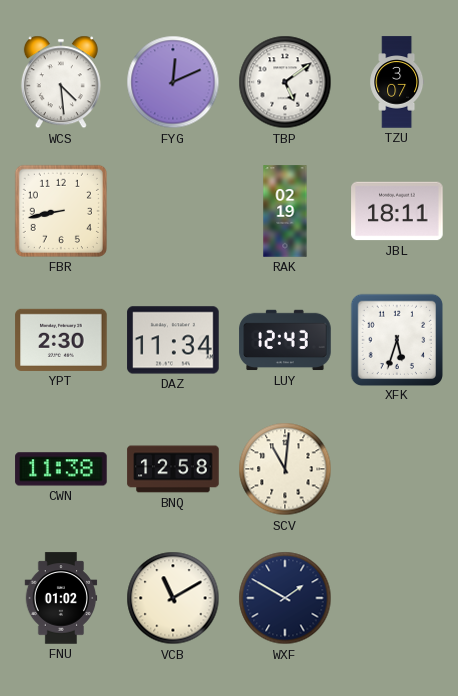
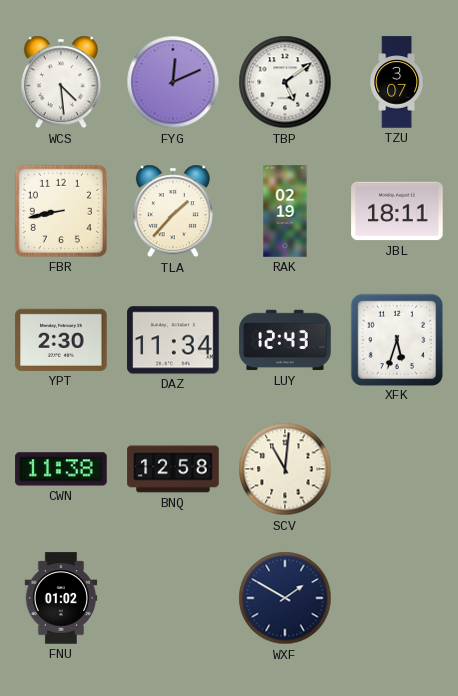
TLA: none -> 1:37
VCB: 11:10 -> none
